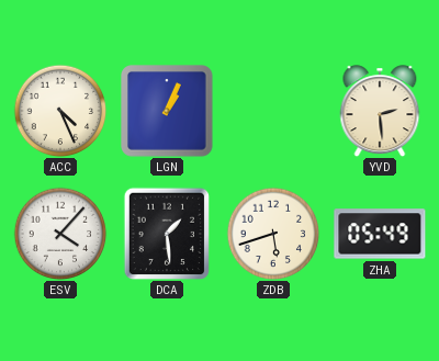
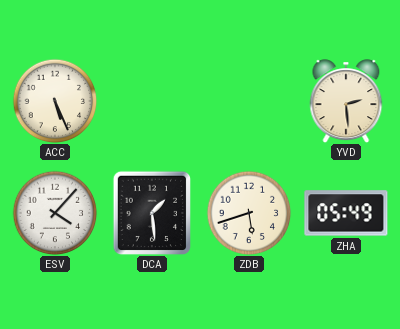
ACC: 4:26 -> 5:26
LGN: 1:04 -> none
